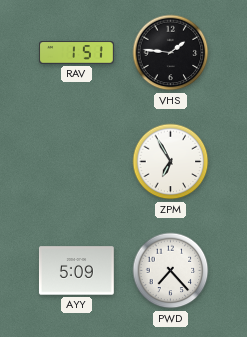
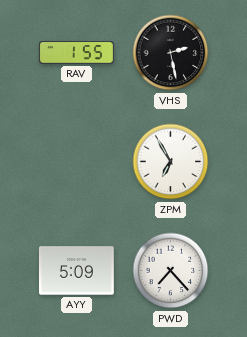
RAV: 1:51 -> 1:55
VHS: 1:46 -> 2:28
